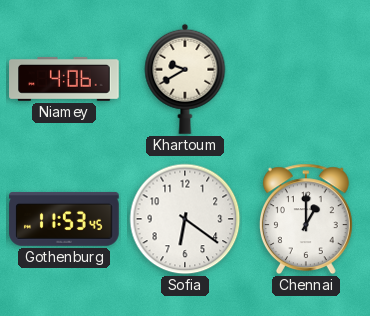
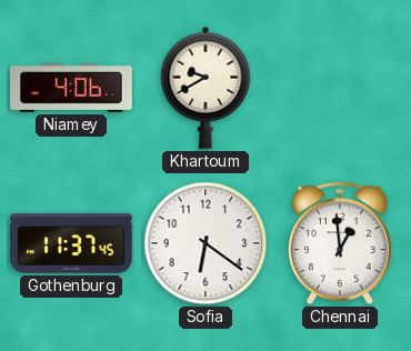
Gothenburg: 11:53 -> 11:37
Chennai: 1:00 -> 12:59
